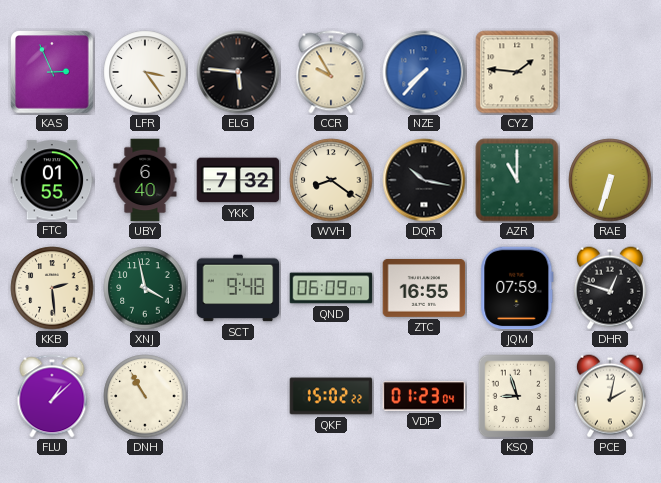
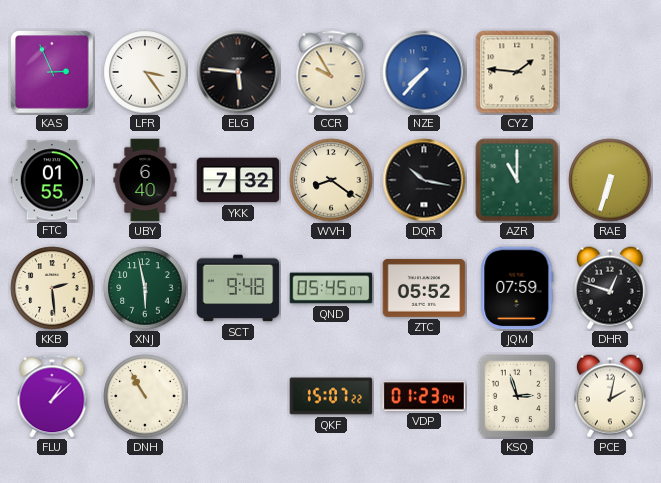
XNJ: 3:58 -> 5:58
QND: 06:09 -> 05:45
ZTC: 16:55 -> 05:52
QKF: 15:02 -> 15:07
KSQ: 8:57 -> 2:57
